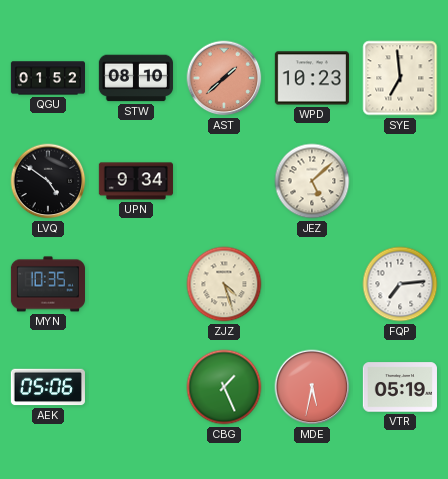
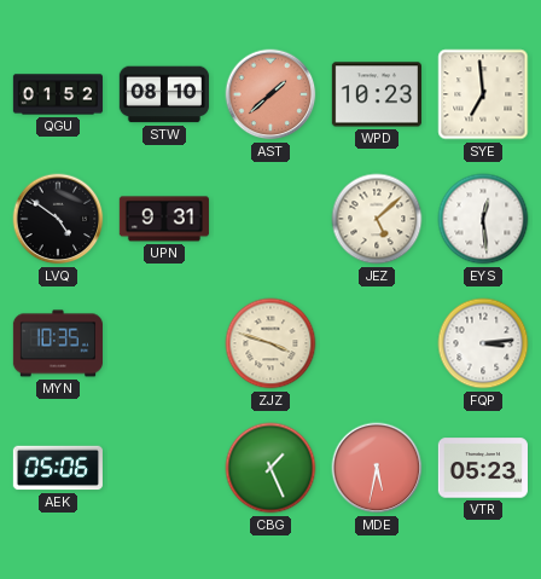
UPN: 9:34 -> 9:31
EYS: none -> 12:29
ZJZ: 4:27 -> 3:48
FQP: 7:14 -> 3:14
VTR: 05:19 -> 05:23
